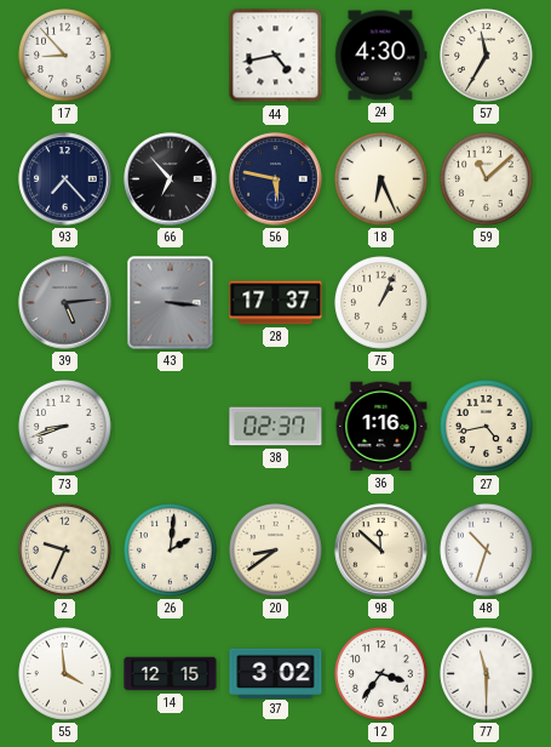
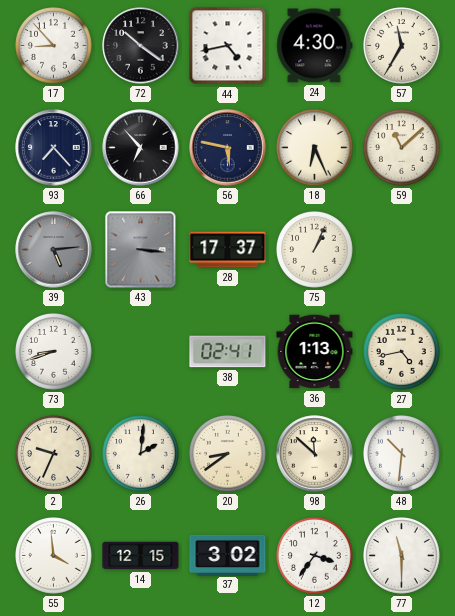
72: none -> 10:21
38: 02:37 -> 02:41
36: 1:16 -> 1:13
48: 10:33 -> 10:31
